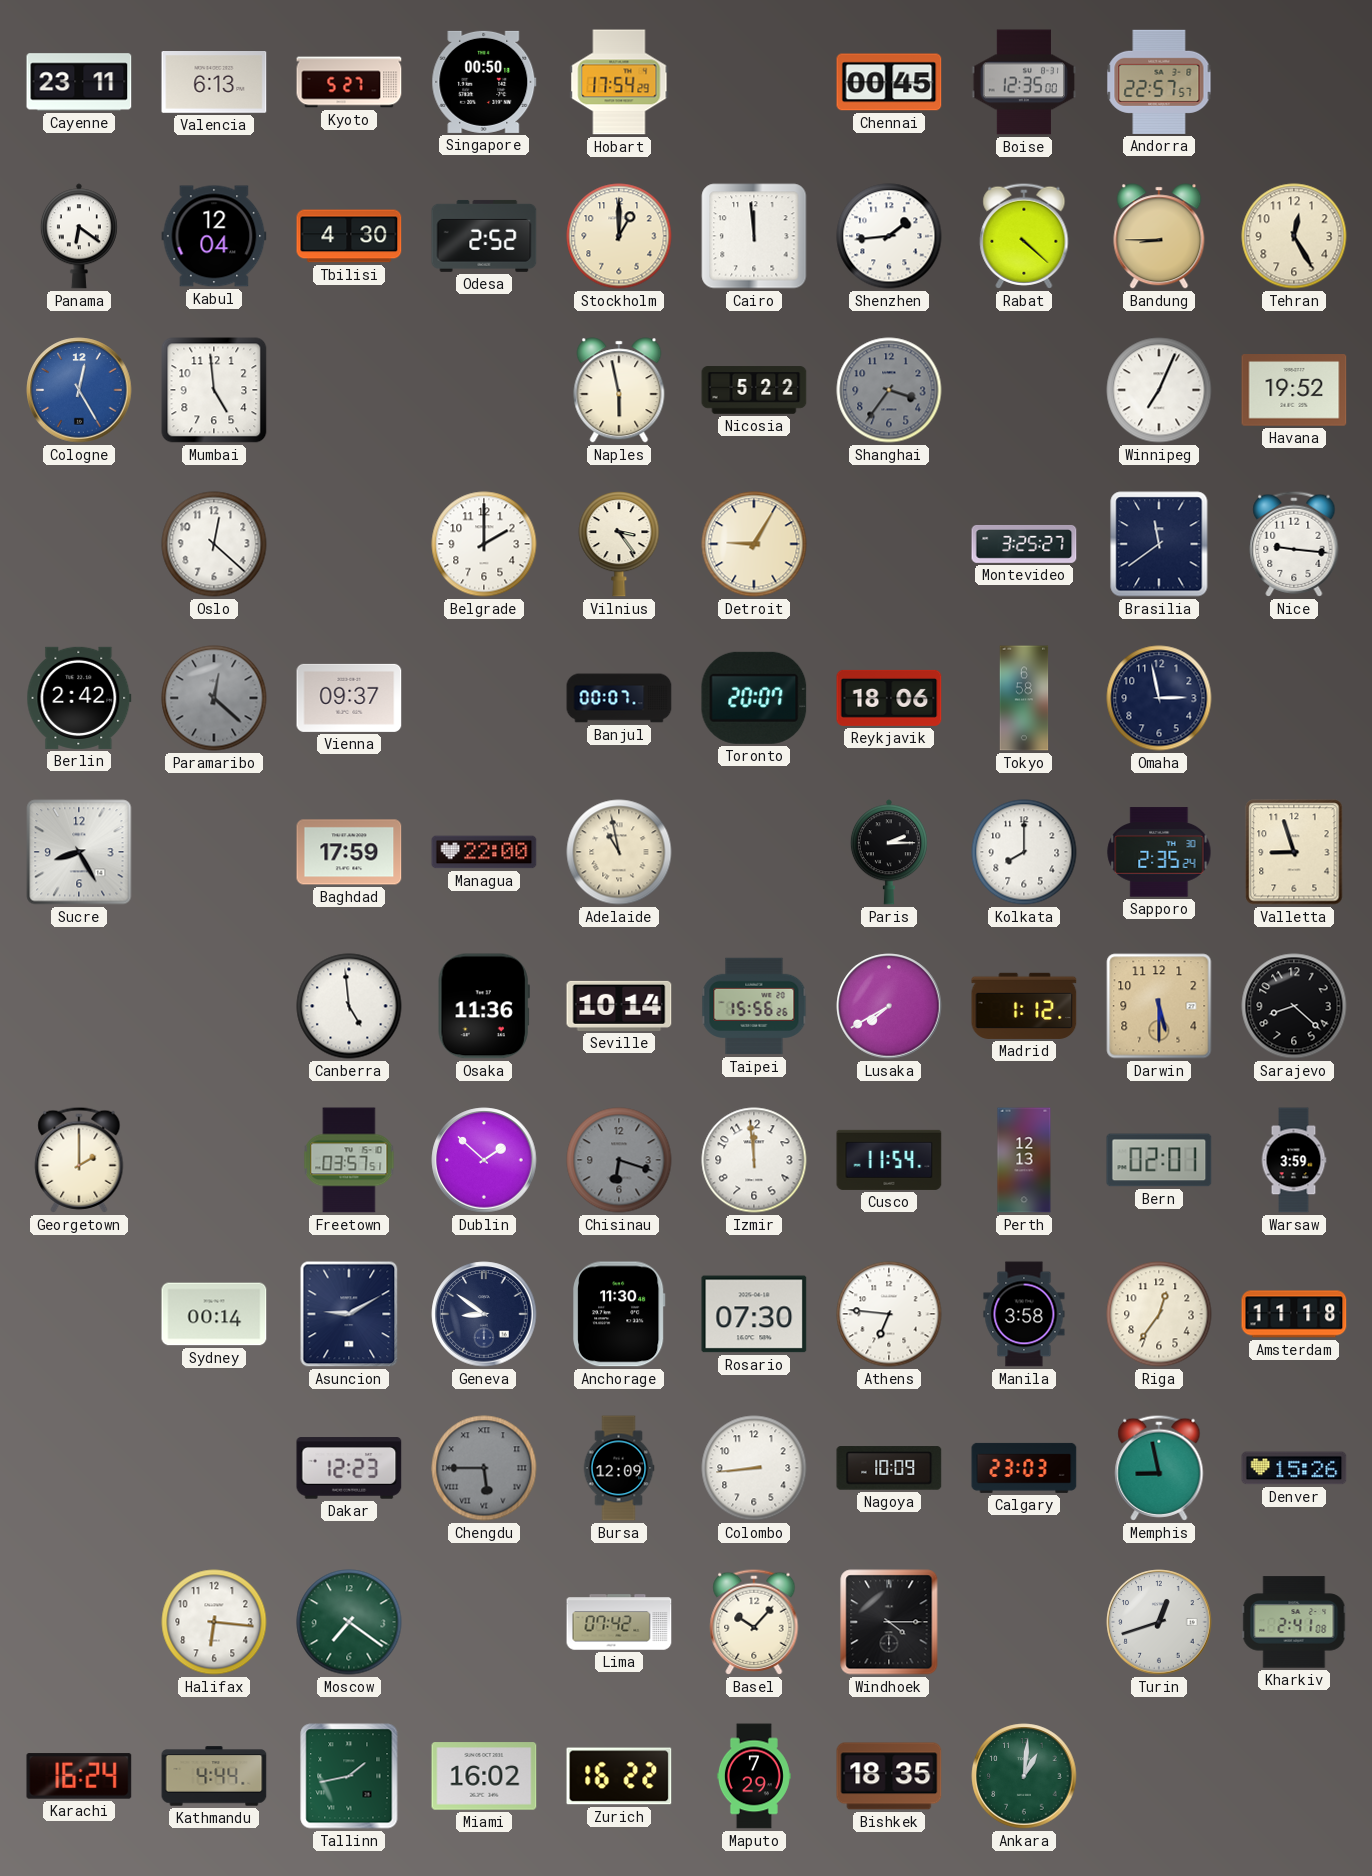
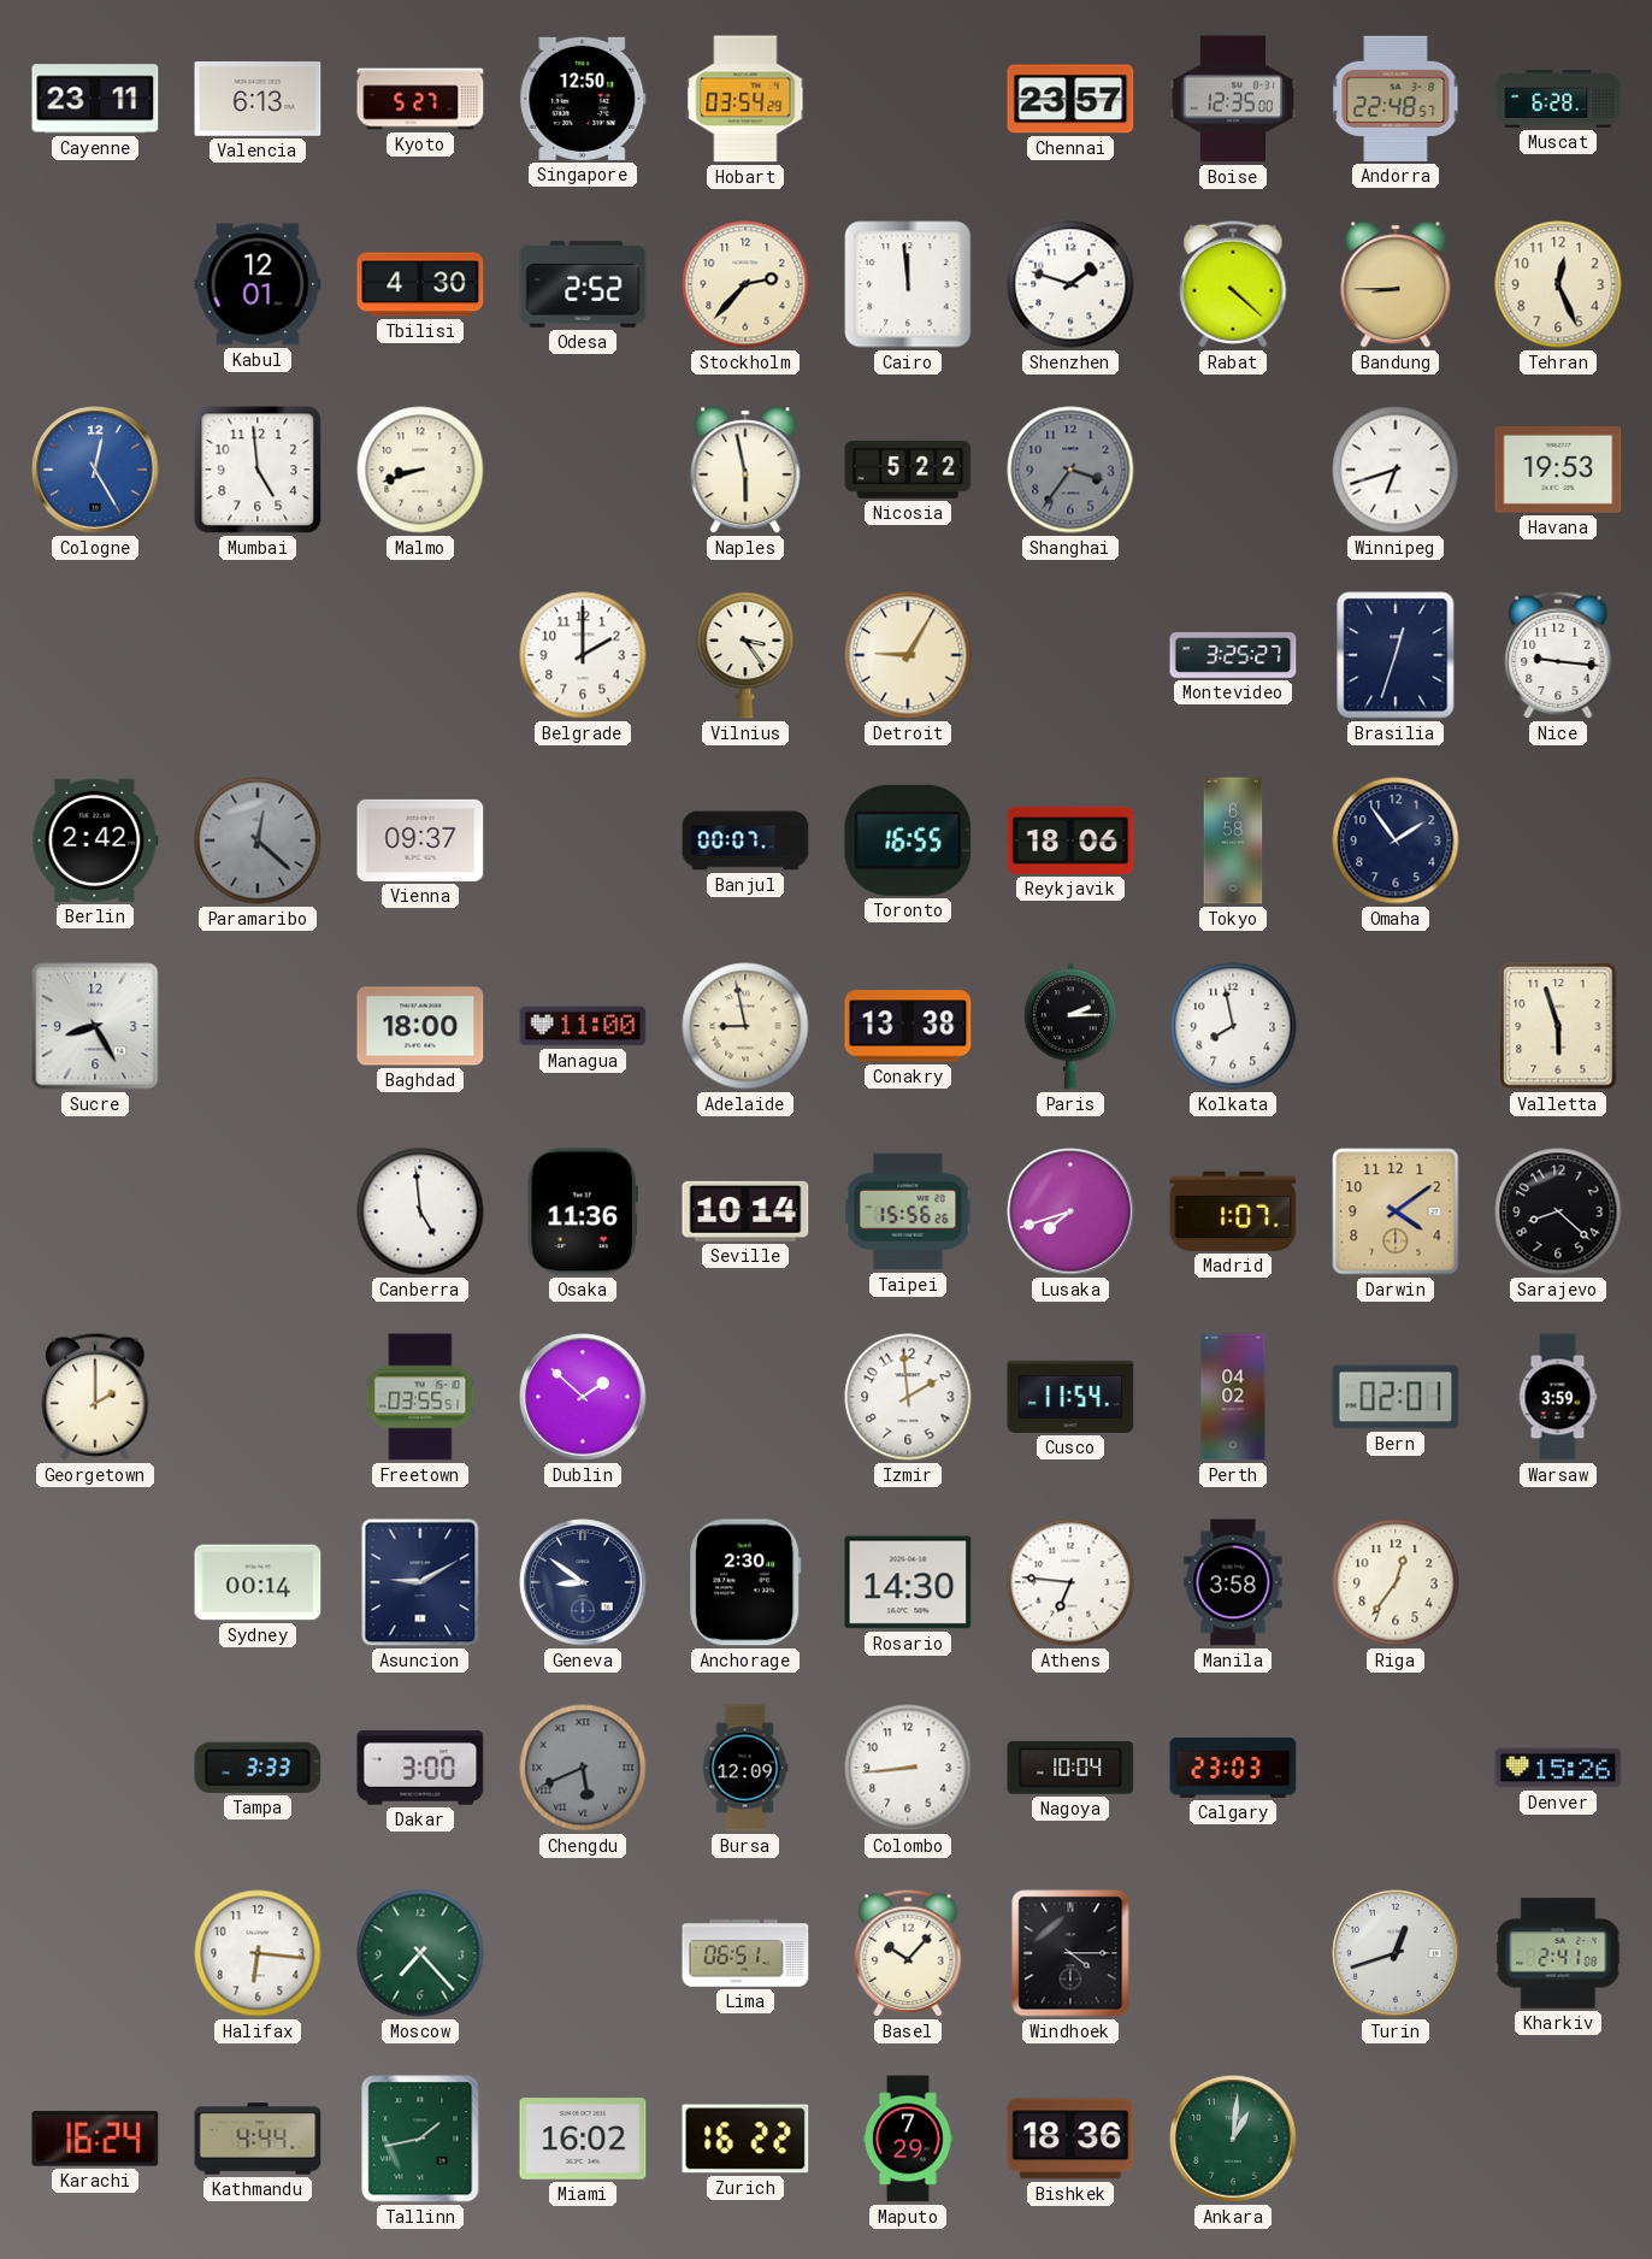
Singapore: 00:50 -> 12:50
Hobart: 17:54 -> 03:54
Chennai: 00:45 -> 23:57
Andorra: 22:57 -> 22:48
Muscat: none -> 6:28
Panama: 6:21 -> none
Kabul: 12:04 -> 12:01
Stockholm: 1:00 -> 2:37
Shenzhen: 1:44 -> 1:48
Tehran: 12:25 -> 12:26
Malmo: none -> 8:42
Winnipeg: 7:04 -> 6:42
Havana: 19:52 -> 19:53
Oslo: 12:22 -> none
Brasilia: 11:39 -> 12:33
Toronto: 20:07 -> 16:55
Omaha: 2:58 -> 1:54
Baghdad: 17:59 -> 18:00
Managua: 22:00 -> 11:00
Adelaide: 10:58 -> 8:58
Conakry: none -> 13:38
Kolkata: 8:00 -> 7:58
Sapporo: 2:35 -> none
Valletta: 8:57 -> 5:57
Lusaka: 7:40 -> 7:42
Madrid: 1:12 -> 1:07
Darwin: 5:30 -> 4:09
Freetown: 03:57 -> 03:55
Chisinau: 6:18 -> none
Izmir: 11:59 -> 1:59
Perth: 12:13 -> 04:02
Anchorage: 11:30 -> 2:30
Rosario: 07:30 -> 14:30
Amsterdam: 11:18 -> none
Tampa: none -> 3:33
Dakar: 12:23 -> 3:00
Chengdu: 5:45 -> 5:41
Nagoya: 10:09 -> 10:04
Memphis: 8:58 -> none
Moscow: 7:21 -> 7:23
Lima: 07:42 -> 06:51
Bishkek: 18:35 -> 18:36
